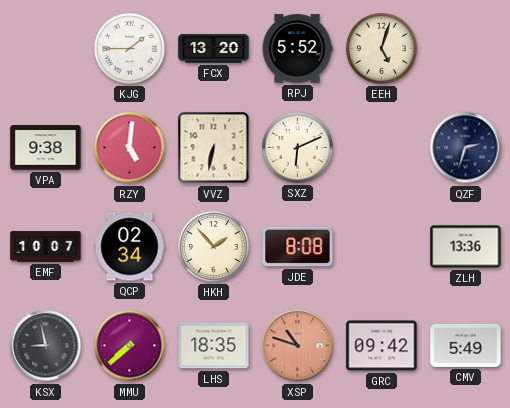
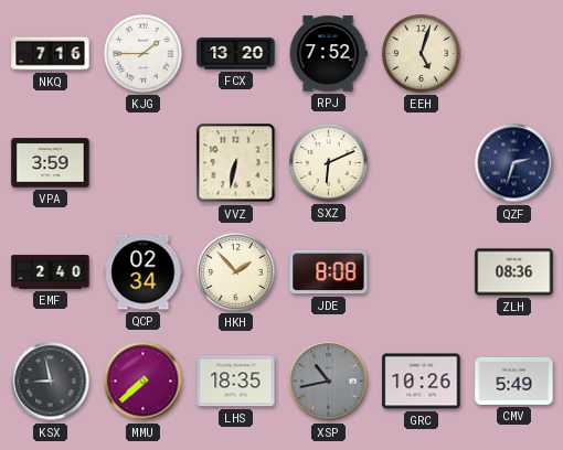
NKQ: none -> 7:16
RPJ: 5:52 -> 7:52
VPA: 9:38 -> 3:59
RZY: 5:01 -> none
EMF: 10:07 -> 2:40
ZLH: 13:36 -> 08:36
XSP: 10:48 -> 10:43
XSP dial: salmon -> grey
GRC: 09:42 -> 10:26
